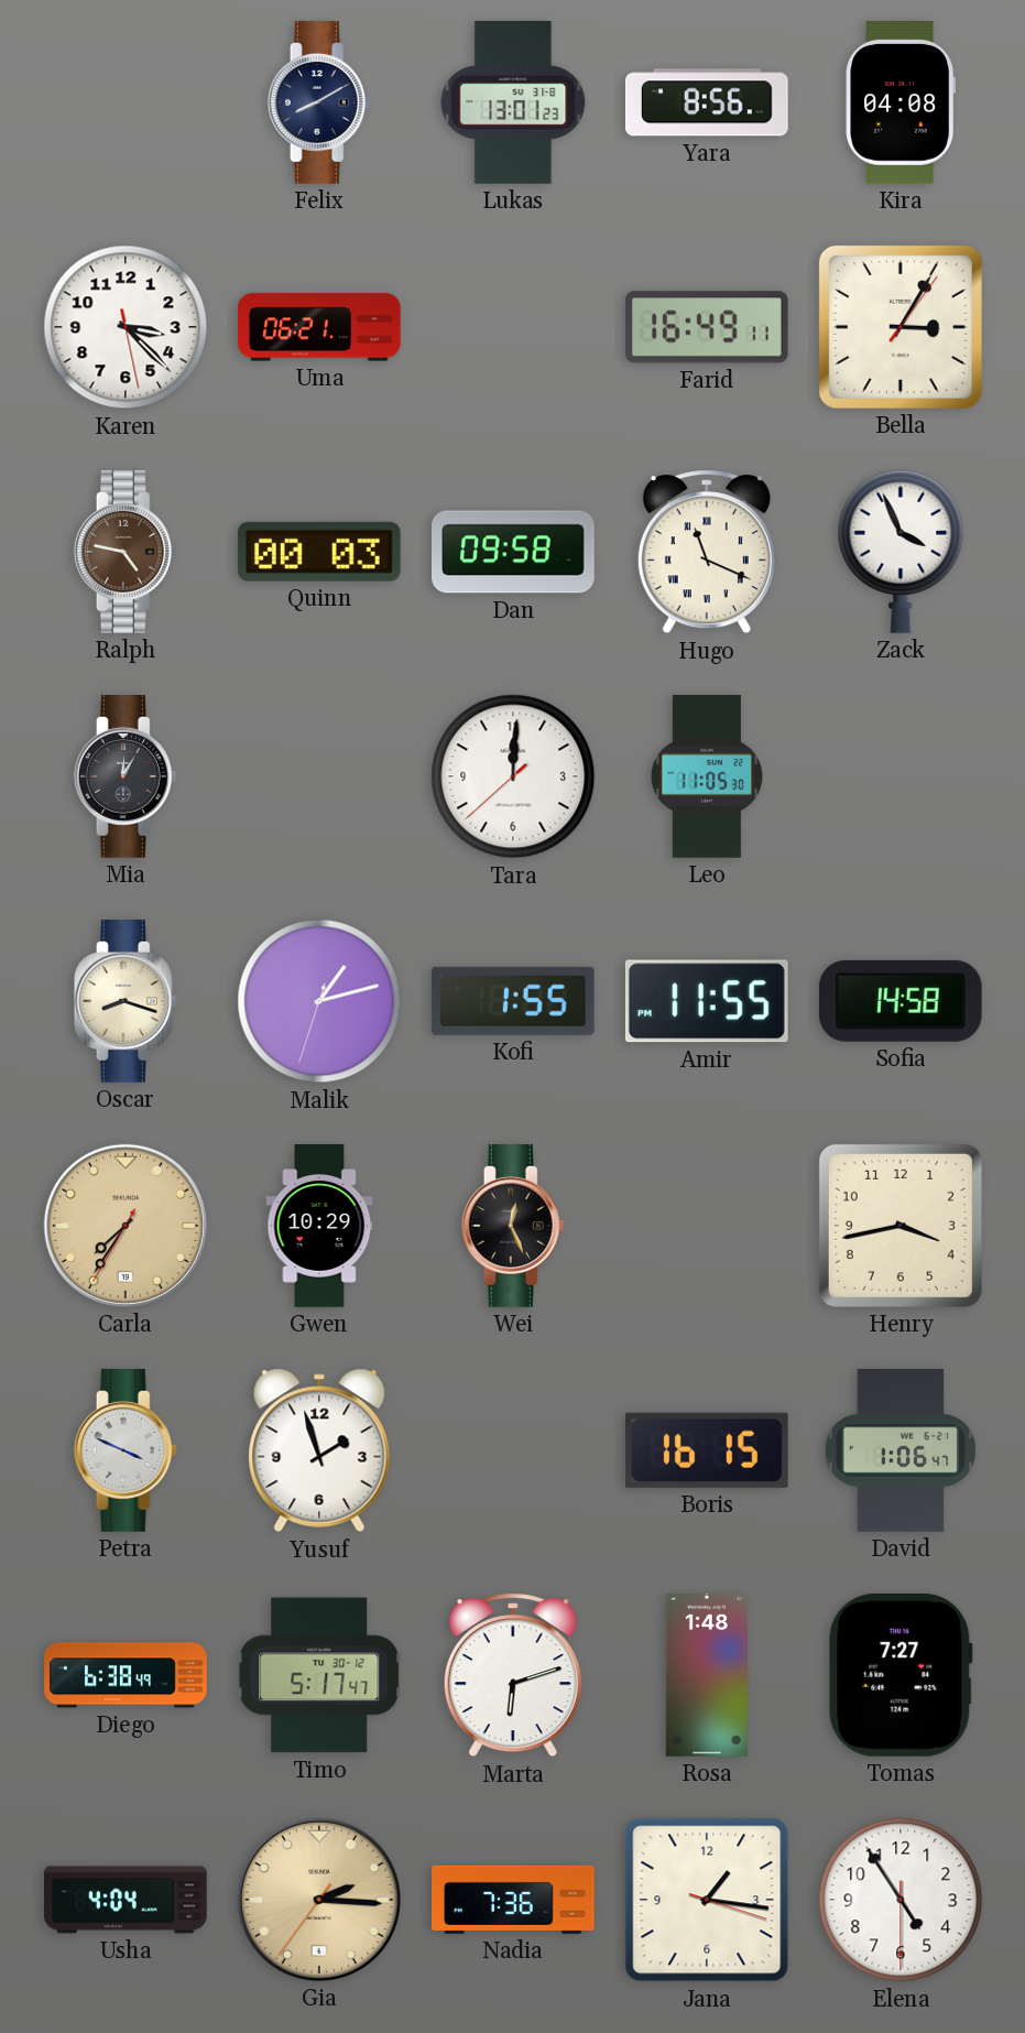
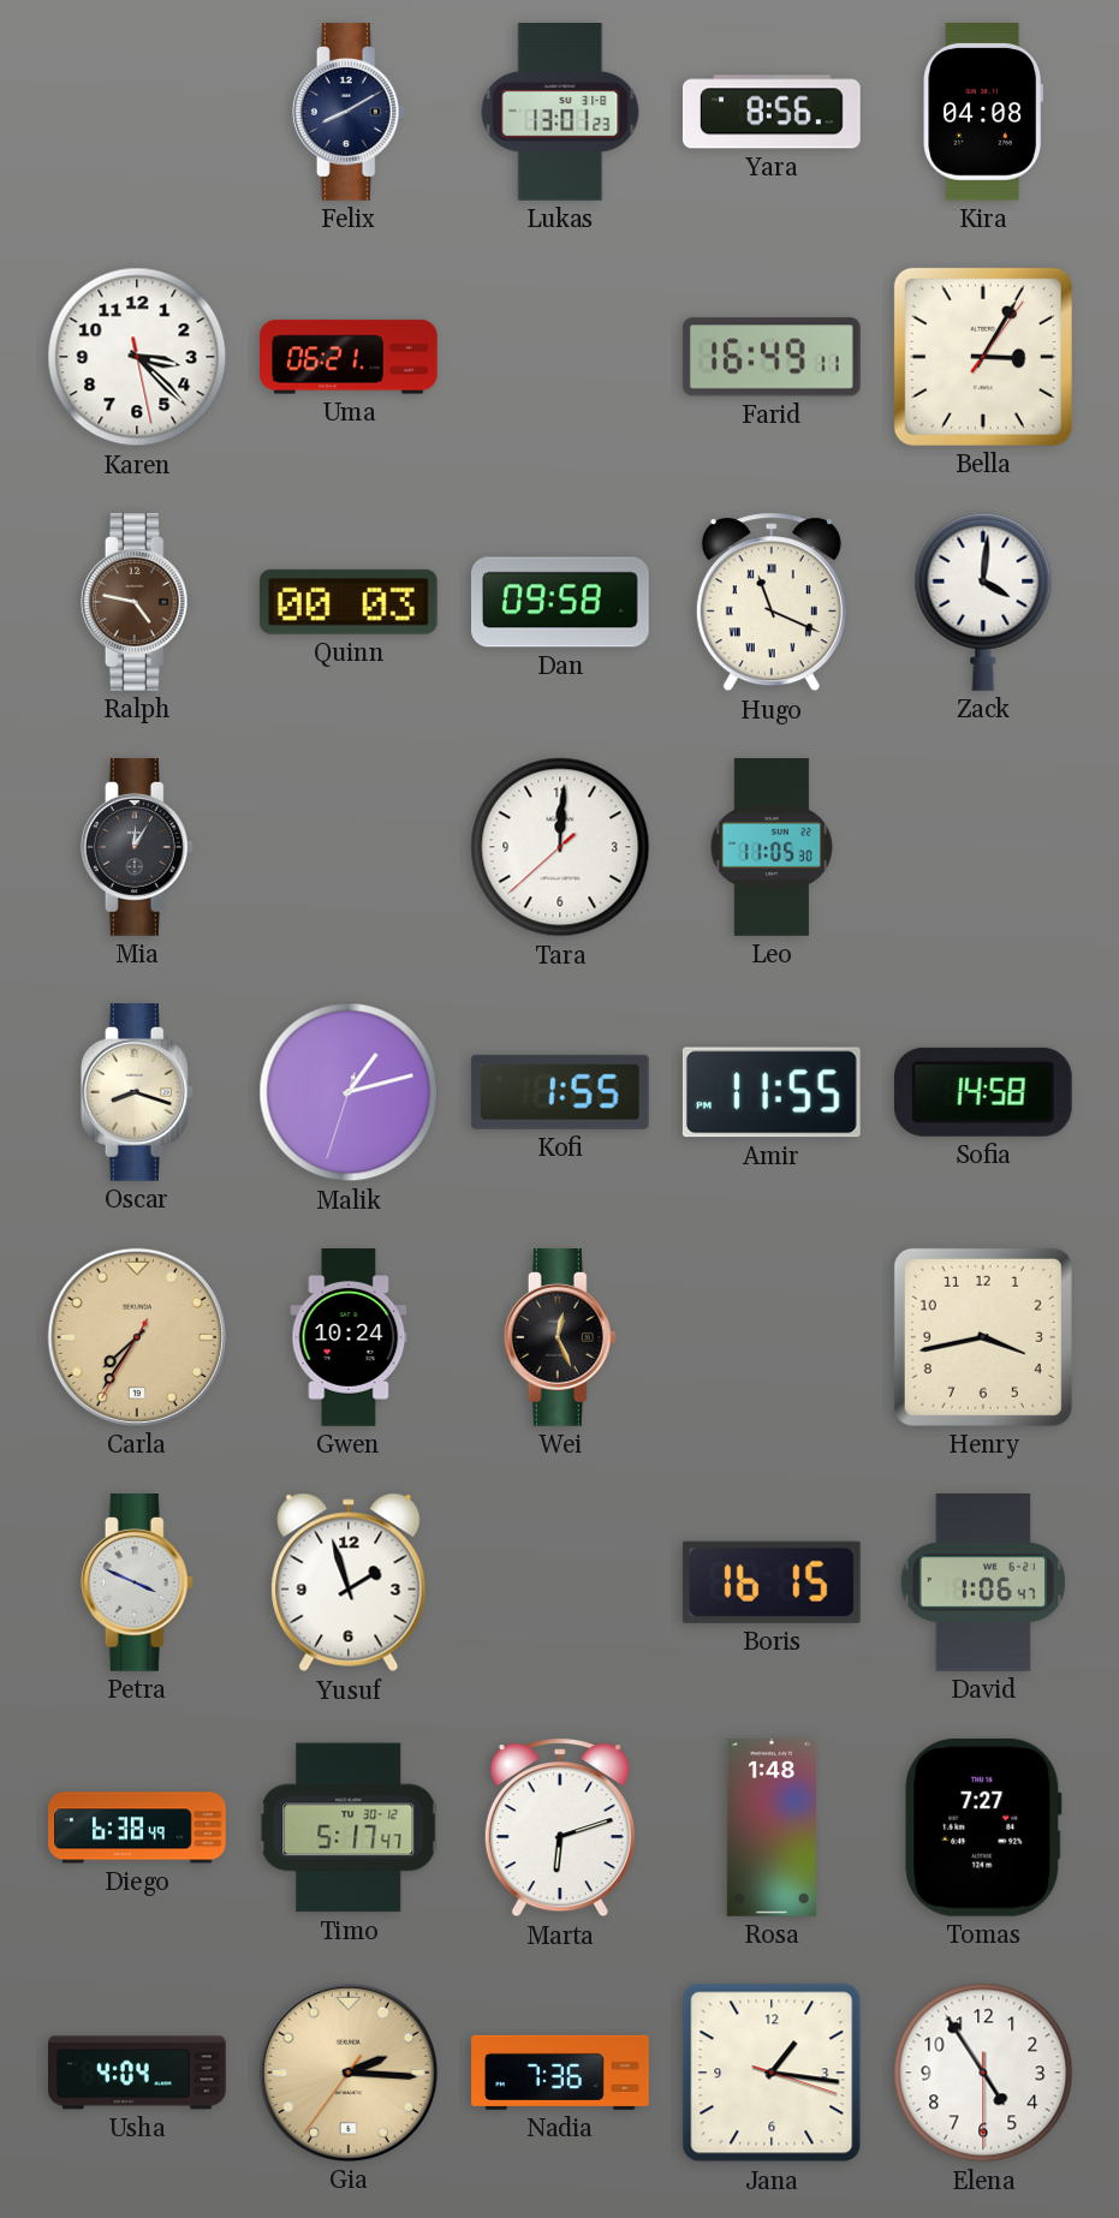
Zack: 3:56 -> 4:01
Gwen: 10:29 -> 10:24
